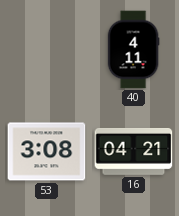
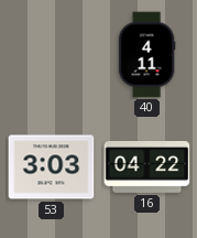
53: 3:08 -> 3:03
16: 04:21 -> 04:22
